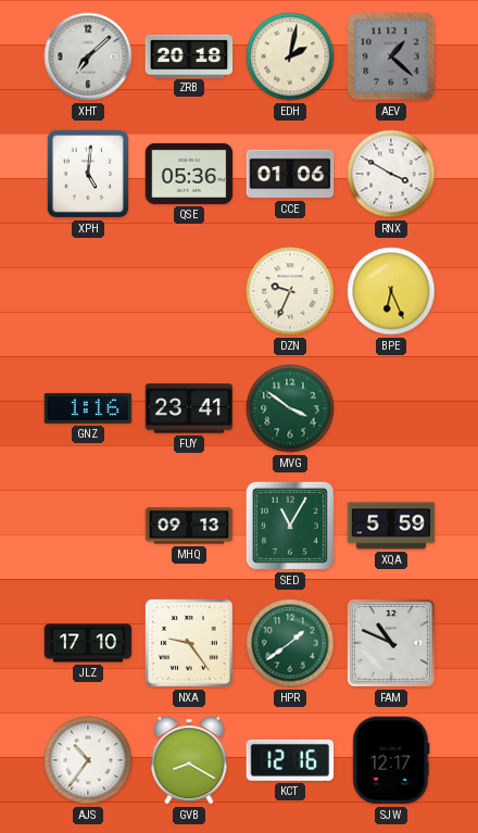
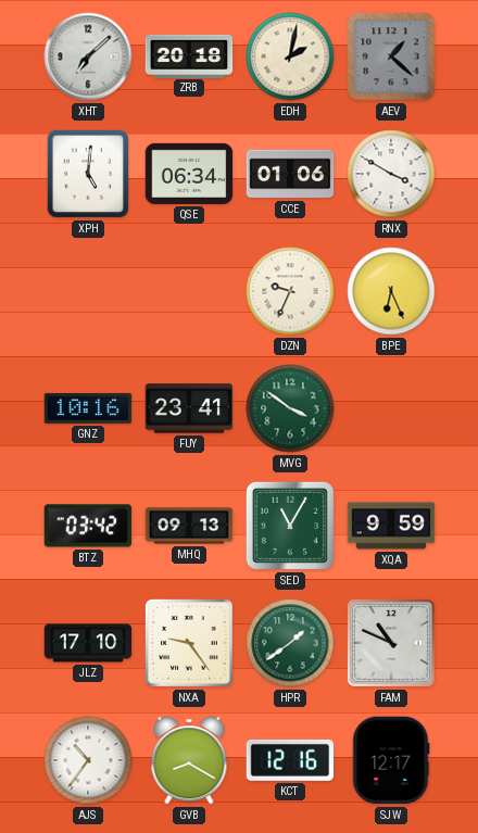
QSE: 05:36 -> 06:34
GNZ: 1:16 -> 10:16
BTZ: none -> 03:42
XQA: 5:59 -> 9:59
